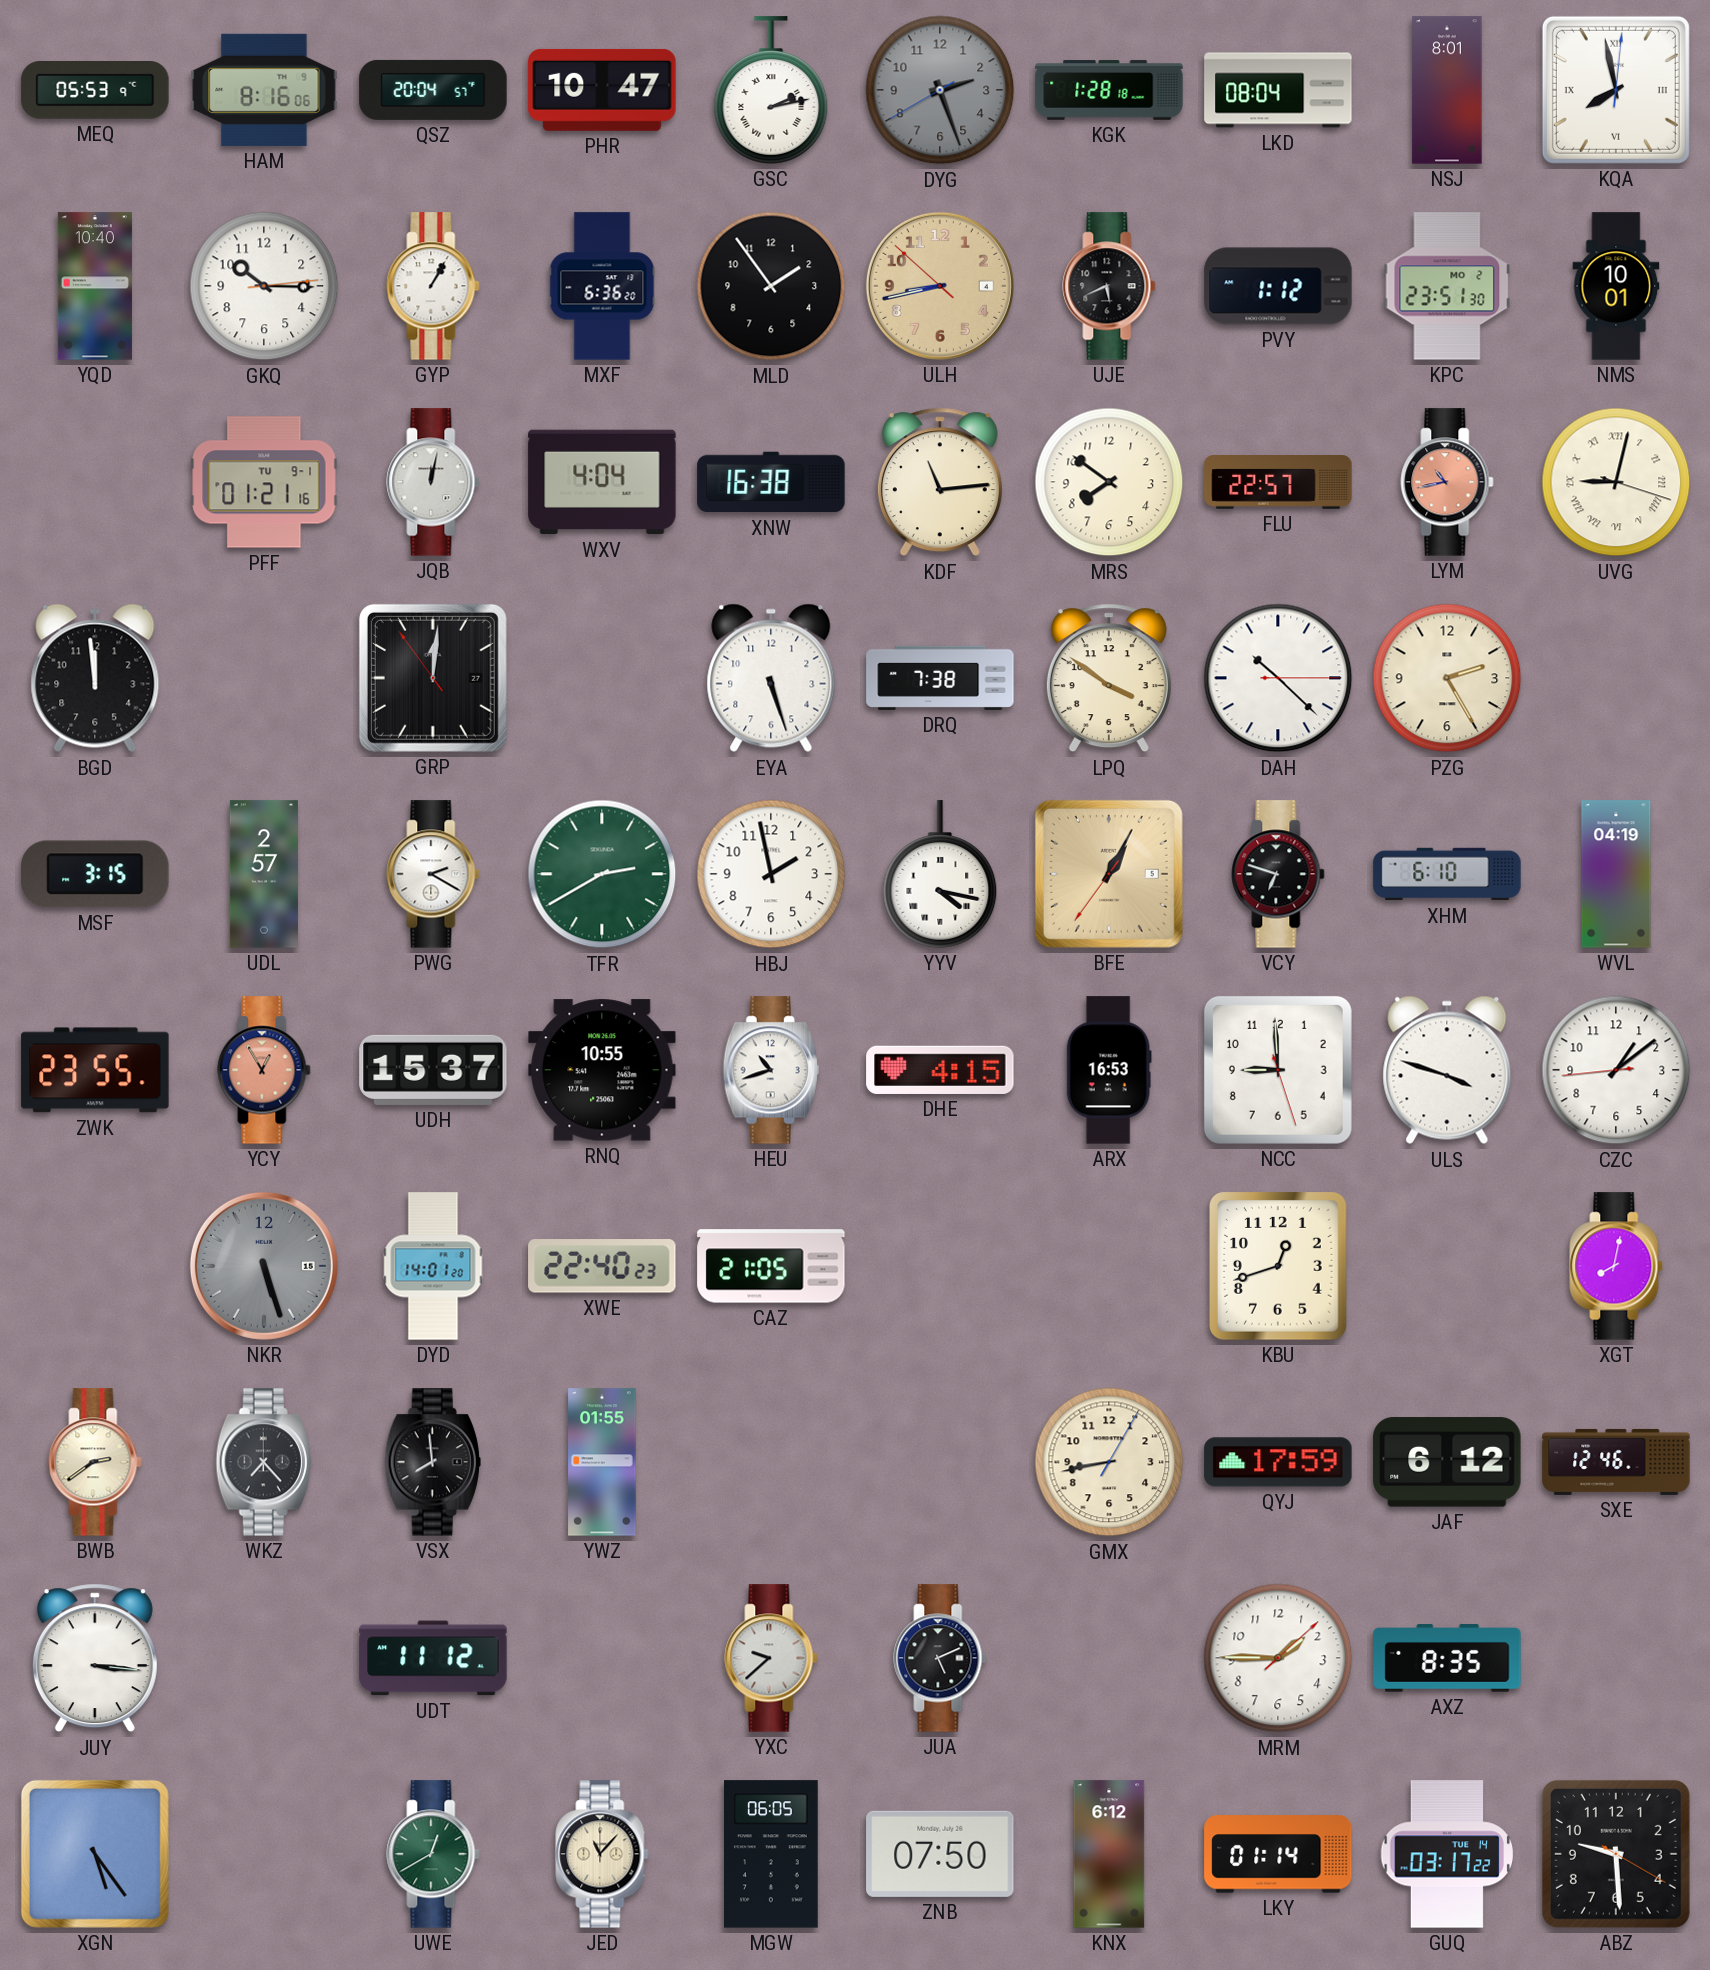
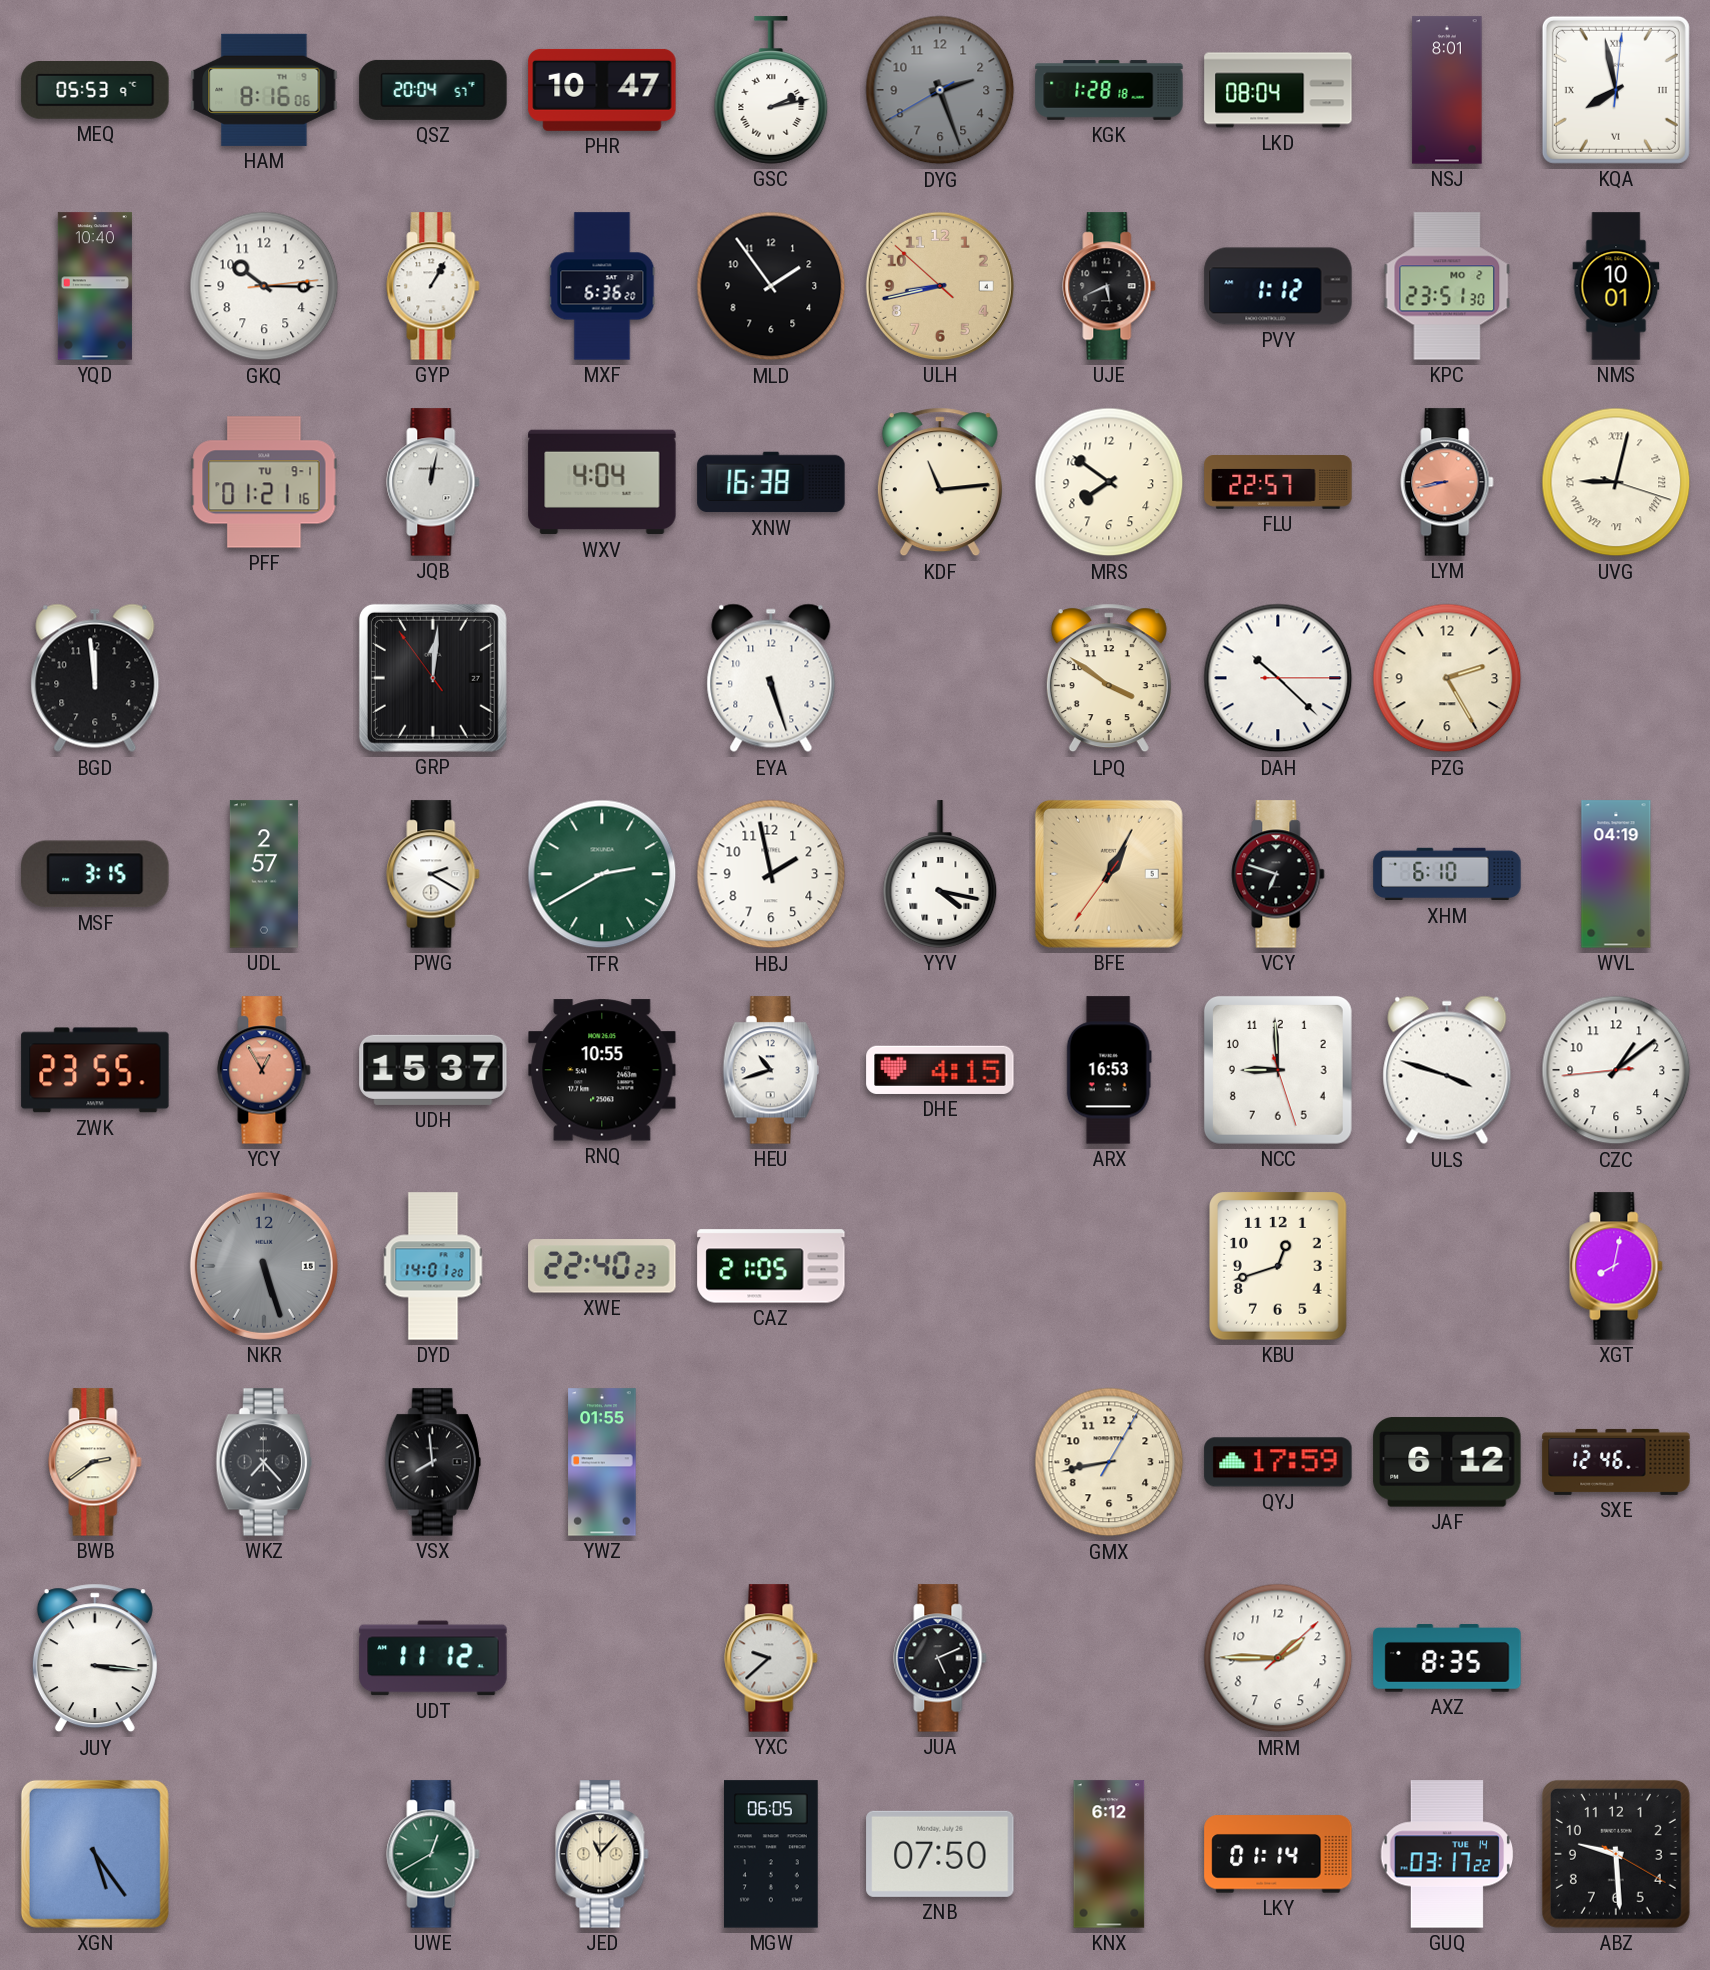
LYM: 10:43 -> 8:43
DRQ: 7:38 -> none
